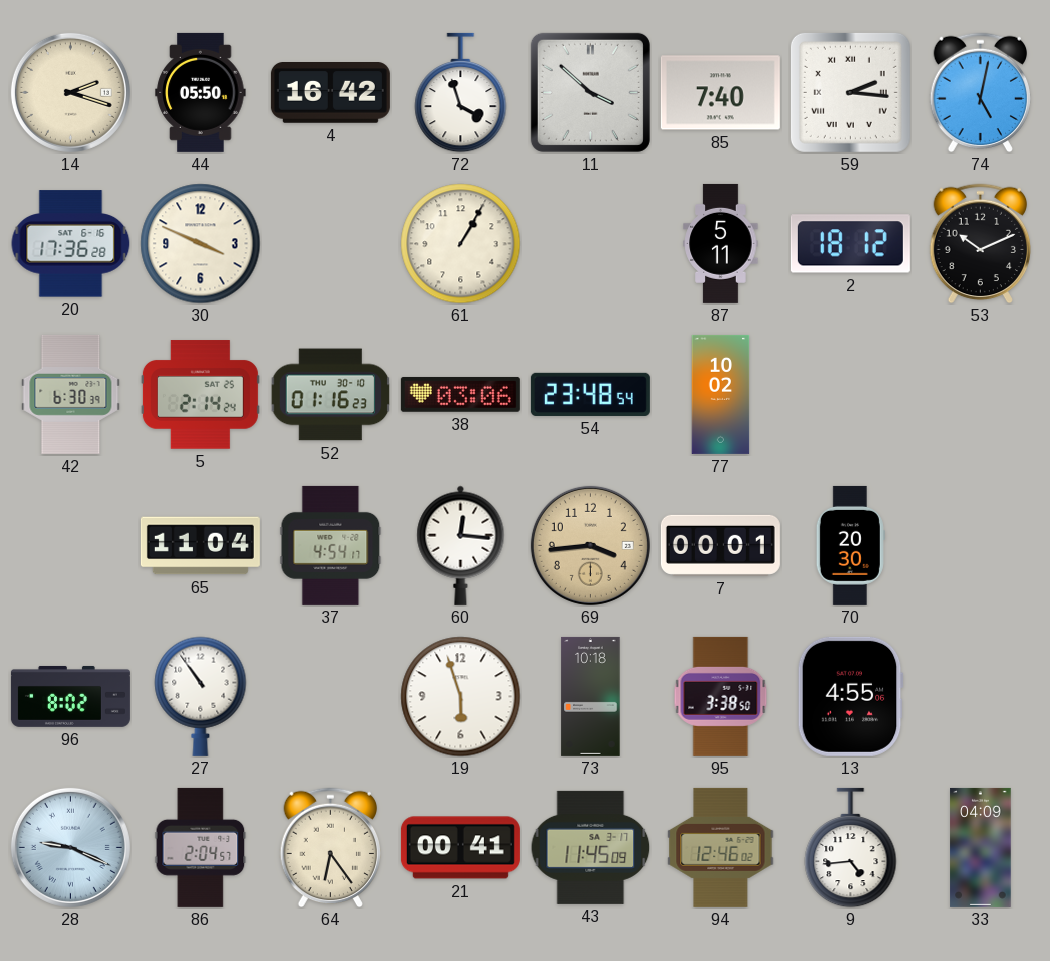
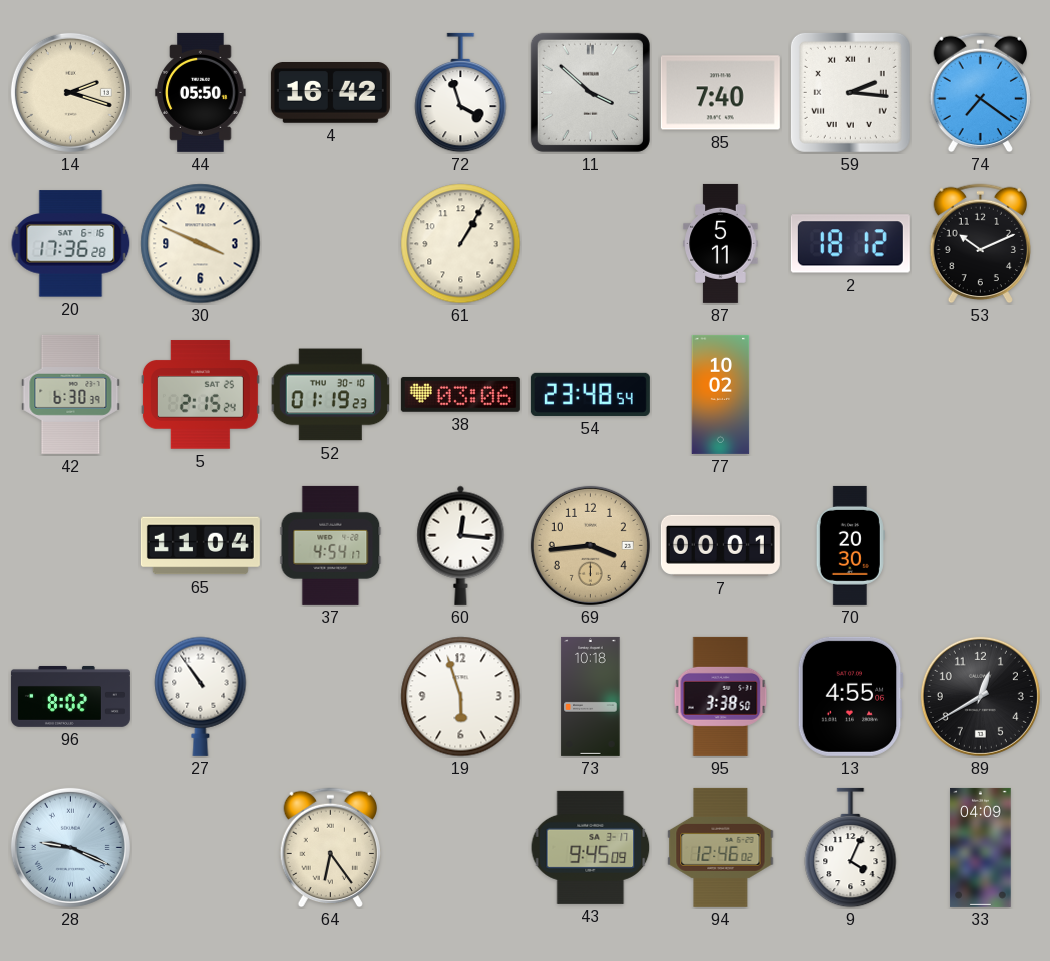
74: 5:02 -> 7:21
5: 2:14 -> 2:15
52: 01:16 -> 01:19
89: none -> 12:40
86: 2:04 -> none
21: 00:41 -> none
43: 11:45 -> 9:45
9: 4:44 -> 4:04
